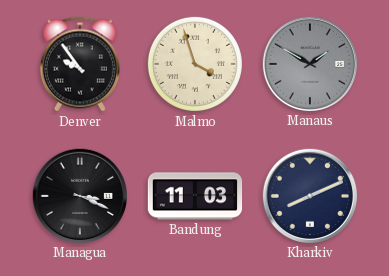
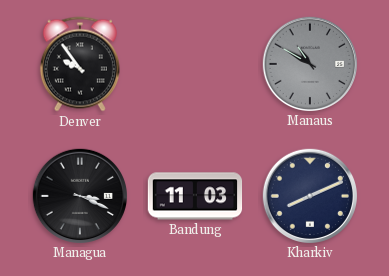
Malmo: 3:57 -> none
Manaus: 1:50 -> 10:50
